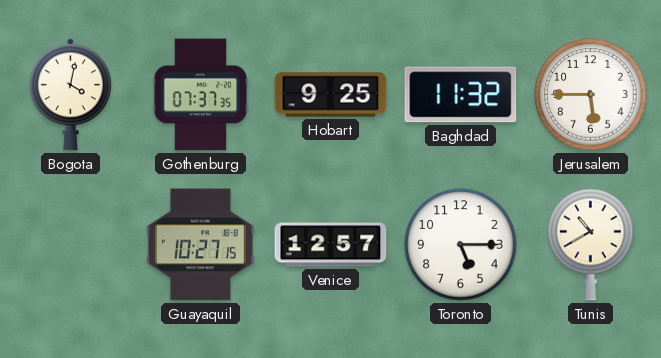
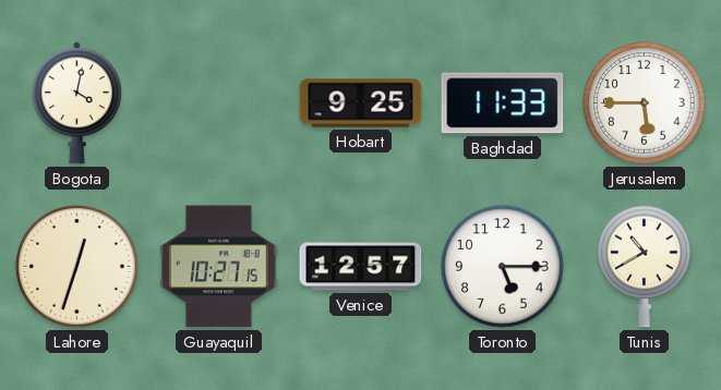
Gothenburg: 07:37 -> none
Baghdad: 11:32 -> 11:33
Lahore: none -> 12:33
